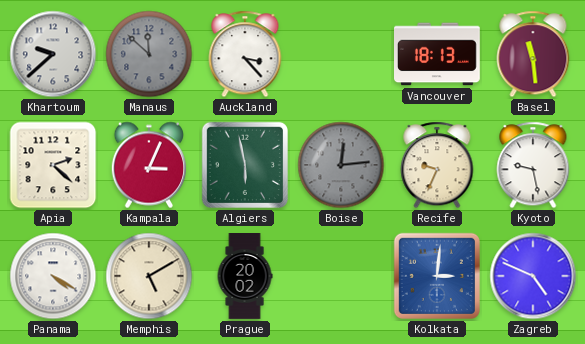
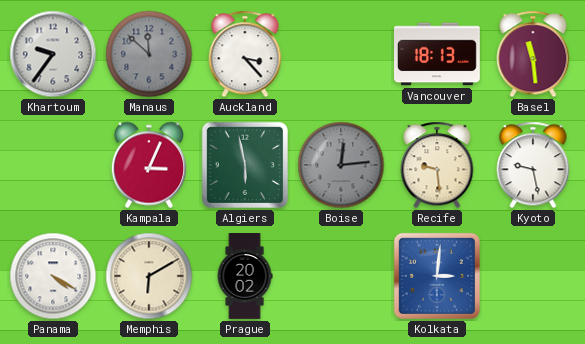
Khartoum: 9:38 -> 9:36
Apia: 2:22 -> none
Recife: 9:34 -> 9:29
Memphis: 5:10 -> 6:10
Zagreb: 4:49 -> none
